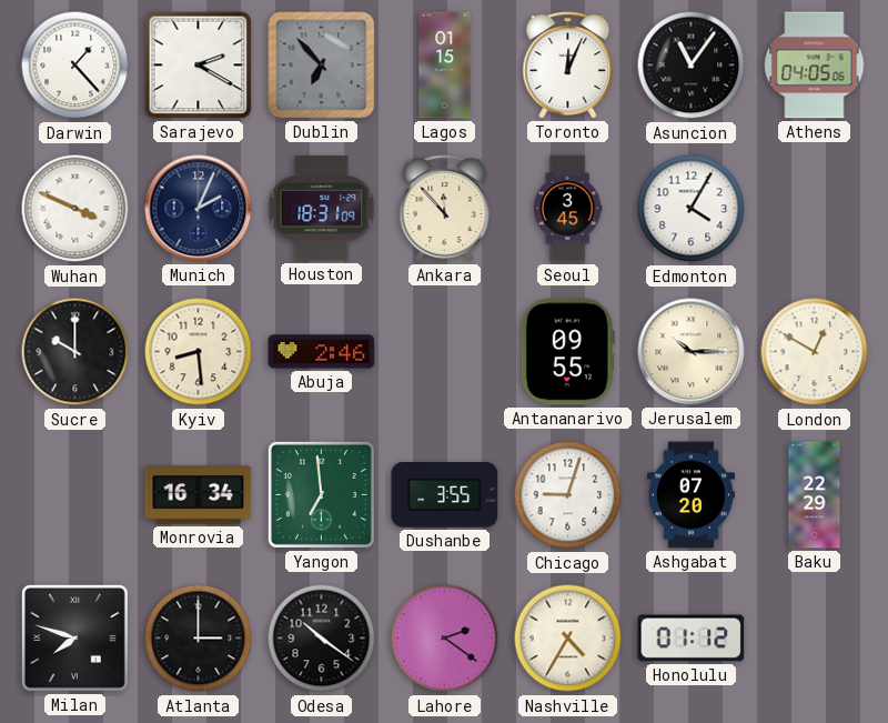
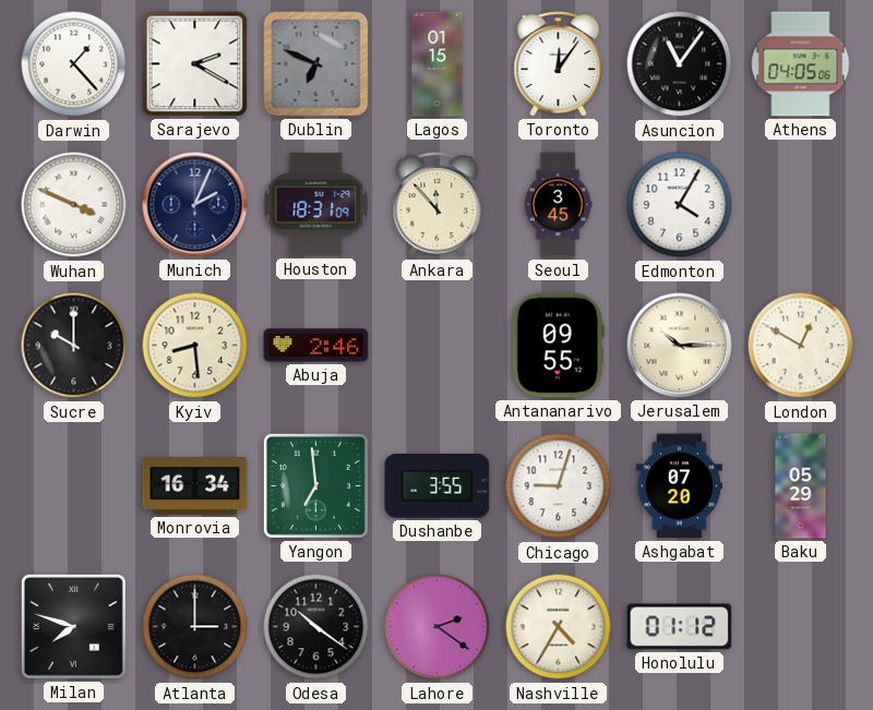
Dublin: 6:53 -> 6:49
Toronto: 12:04 -> 12:06
Baku: 22:29 -> 05:29
